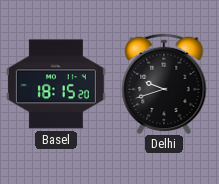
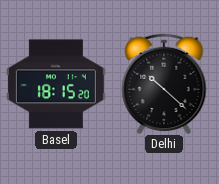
Delhi: 9:42 -> 10:22
